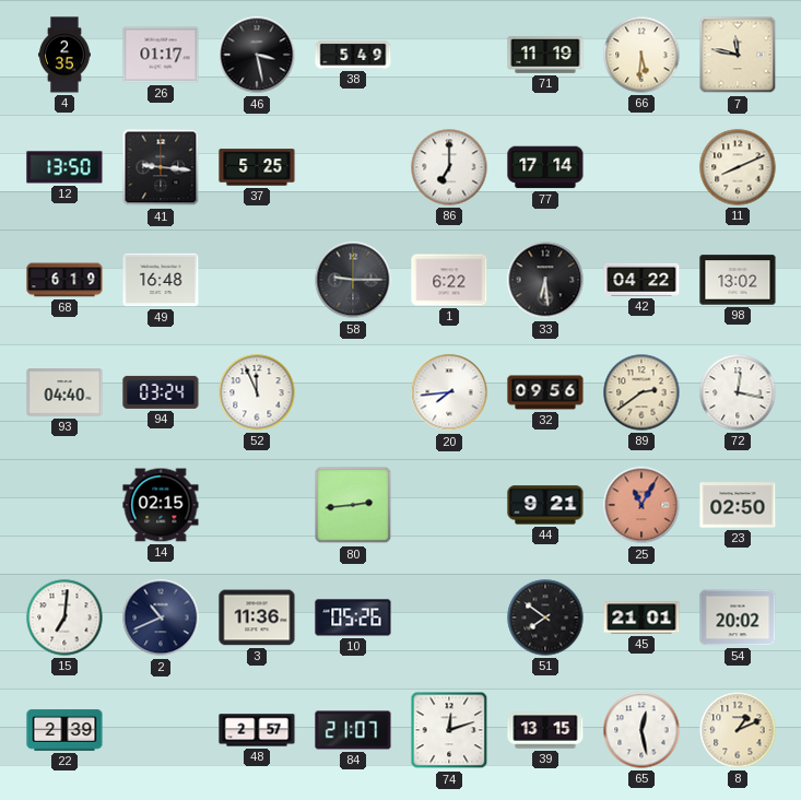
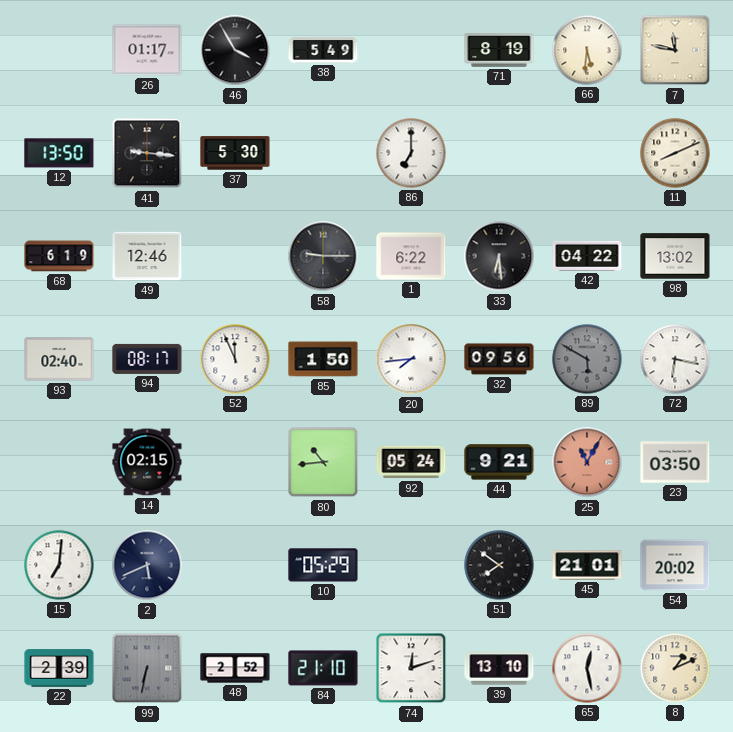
4: 2:35 -> none
46: 3:28 -> 3:55
71: 11:19 -> 8:19
37: 5:25 -> 5:30
77: 17:14 -> none
49: 16:48 -> 12:46
93: 04:40 -> 02:40
94: 03:24 -> 08:17
85: none -> 1:50
89: 2:39 -> 5:50
89 dial: cream -> grey
72: 12:17 -> 6:17
80: 2:44 -> 10:44
92: none -> 05:24
23: 02:50 -> 03:50
2: 10:41 -> 5:41
3: 11:36 -> none
10: 05:26 -> 05:29
99: none -> 6:32
48: 2:57 -> 2:52
84: 21:07 -> 21:10
39: 13:15 -> 13:10
